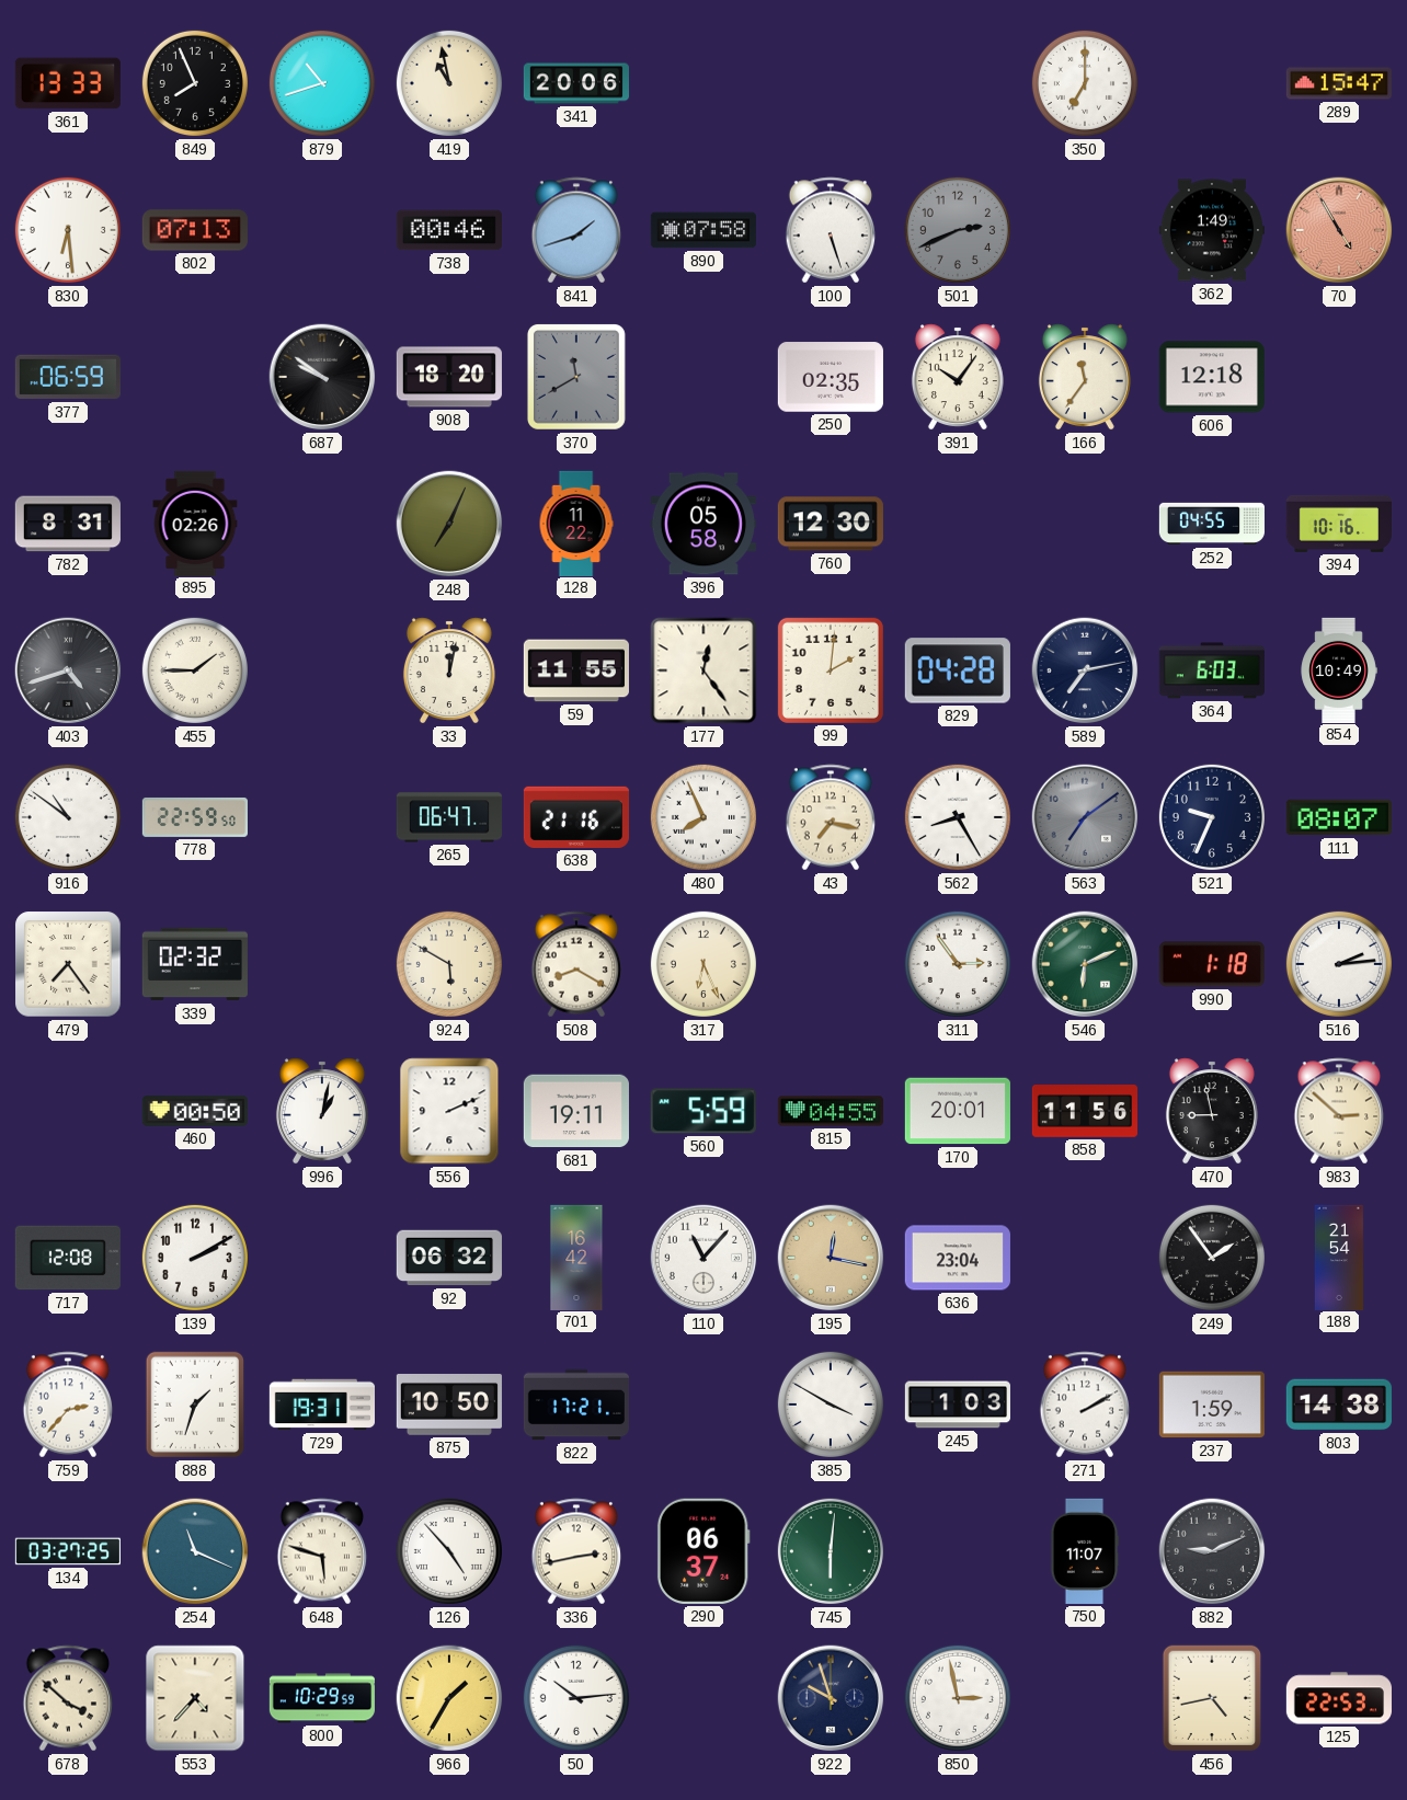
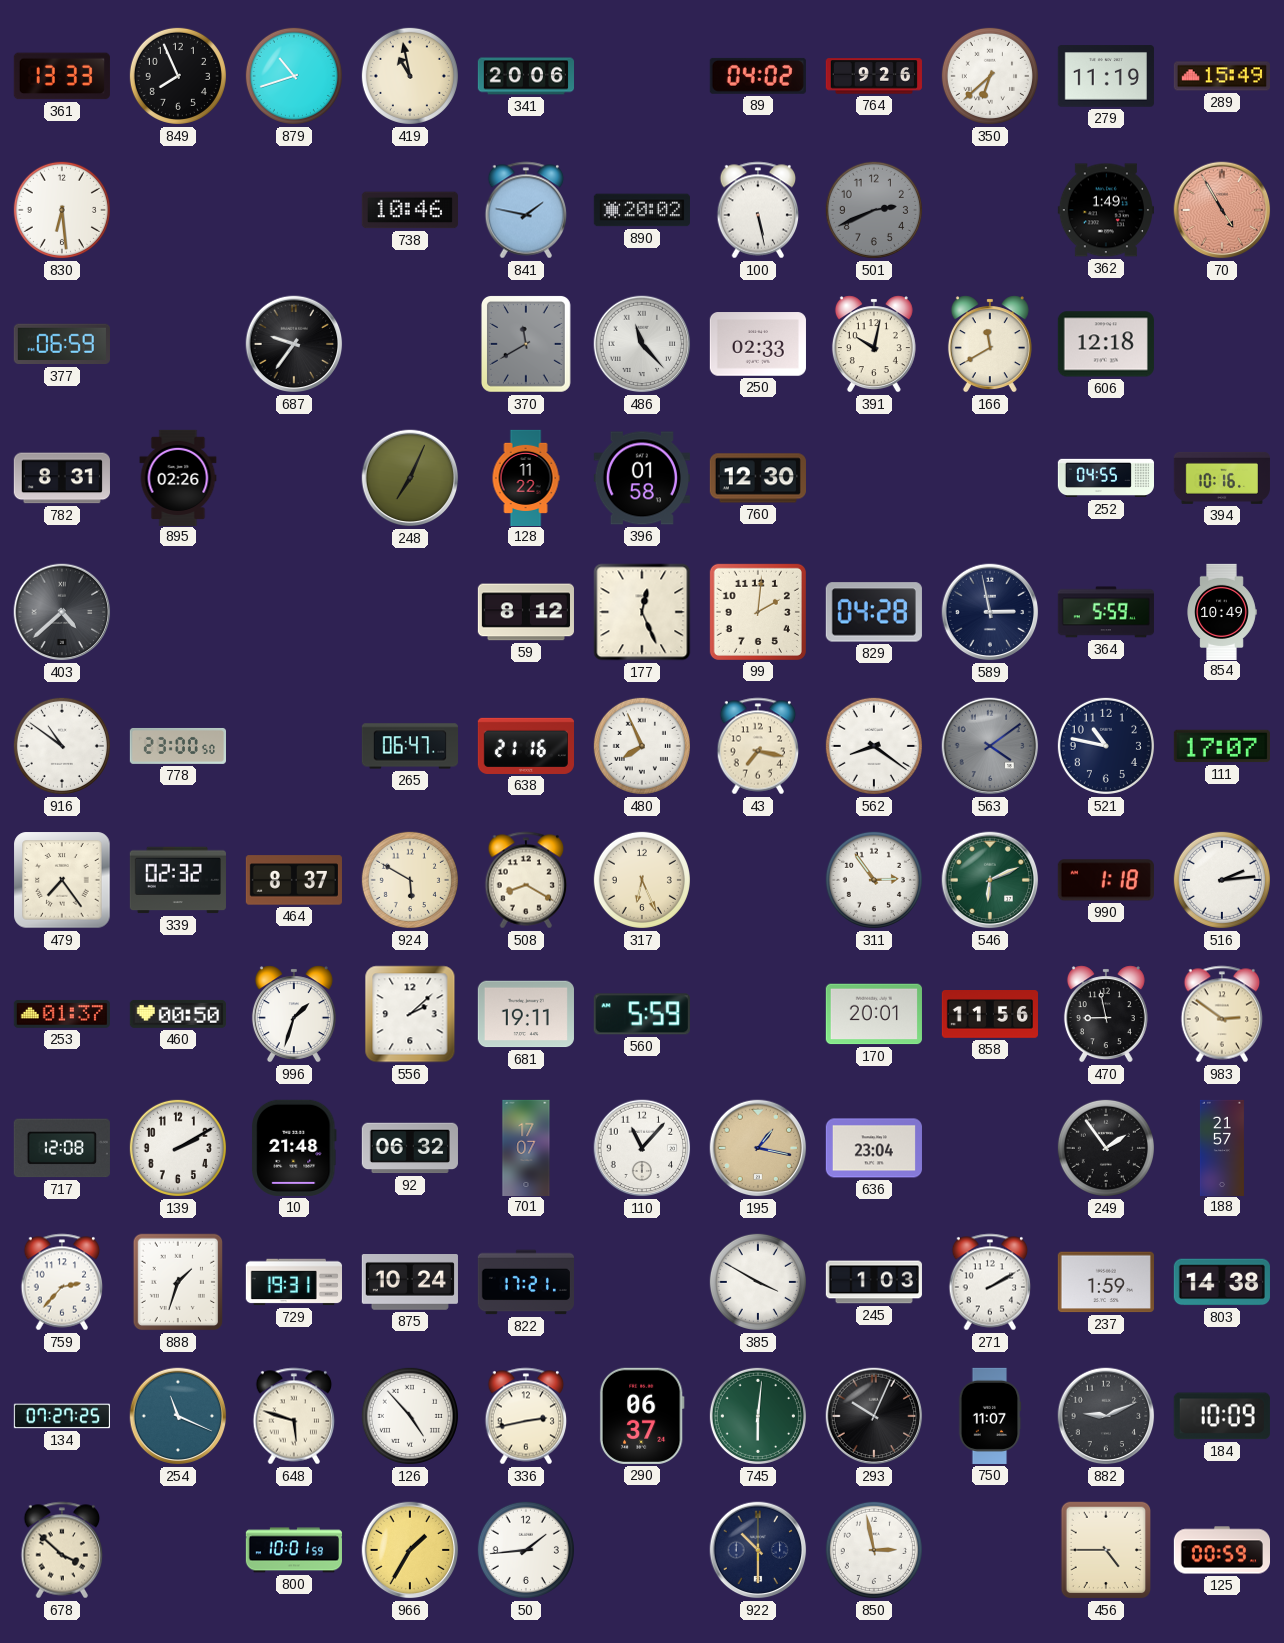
89: none -> 04:02
764: none -> 9:26
350: 7:00 -> 6:38
279: none -> 11:19
289: 15:47 -> 15:49
802: 07:13 -> none
738: 00:46 -> 10:46
841: 1:42 -> 1:47
890: 07:58 -> 20:02
100: 5:27 -> 5:28
687: 9:51 -> 9:36
908: 18:20 -> none
486: none -> 11:23
250: 02:35 -> 02:33
391: 10:06 -> 10:02
166: 11:36 -> 11:40
396: 05:58 -> 01:58
403: 4:42 -> 4:38
455: 1:45 -> none
33: 12:02 -> none
59: 11:55 -> 8:12
177: 12:24 -> 12:26
589: 7:13 -> 2:58
364: 6:03 -> 5:59
778: 22:59 -> 23:00
562: 8:25 -> 8:21
563: 7:09 -> 4:09
521: 9:34 -> 10:47
111: 08:07 -> 17:07
464: none -> 8:37
253: none -> 01:37
996: 1:02 -> 1:33
556: 2:11 -> 2:08
815: 04:55 -> none
983: 2:52 -> 2:51
10: none -> 21:48
701: 16:42 -> 17:07
195: 12:17 -> 1:17
188: 21:54 -> 21:57
875: 10:50 -> 10:24
134: 03:27 -> 07:27
293: none -> 10:04
184: none -> 10:09
553: 4:37 -> none
800: 10:29 -> 10:01
50: 10:14 -> 1:44
922: 9:57 -> 10:30
456: 4:43 -> 4:45
125: 22:53 -> 00:59
